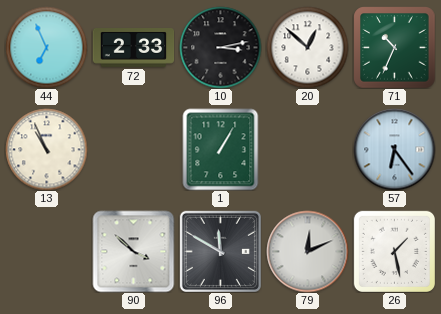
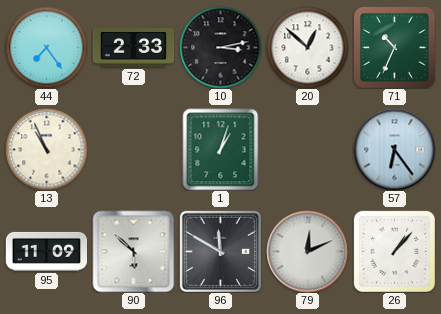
44: 6:56 -> 7:24
1: 1:05 -> 1:03
95: none -> 11:09
90: 3:52 -> 5:52
26: 1:28 -> 1:07
